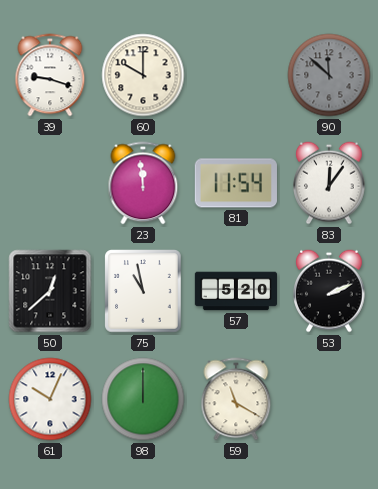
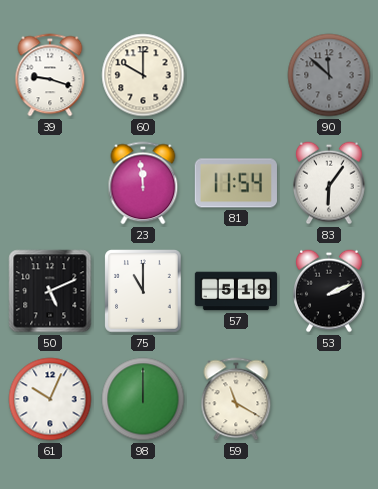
83: 12:06 -> 6:06
50: 12:38 -> 5:11
75: 10:58 -> 11:00
57: 5:20 -> 5:19
